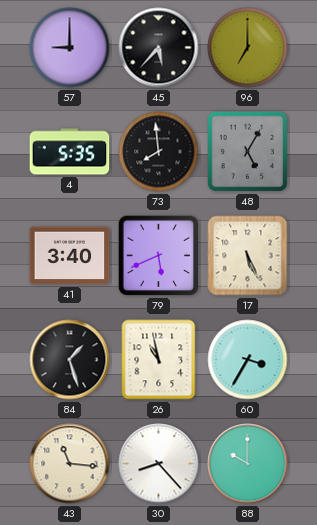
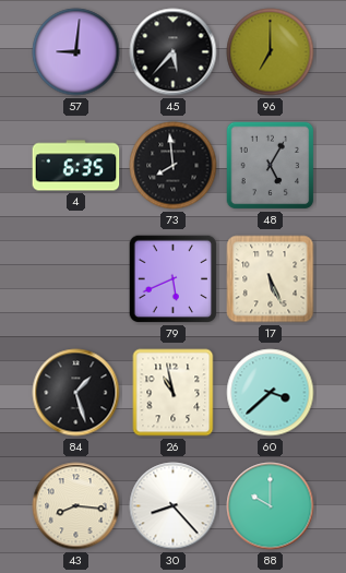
57: 9:00 -> 9:01
4: 5:35 -> 6:35
41: 3:40 -> none
60: 3:35 -> 3:38
43: 11:16 -> 8:16
